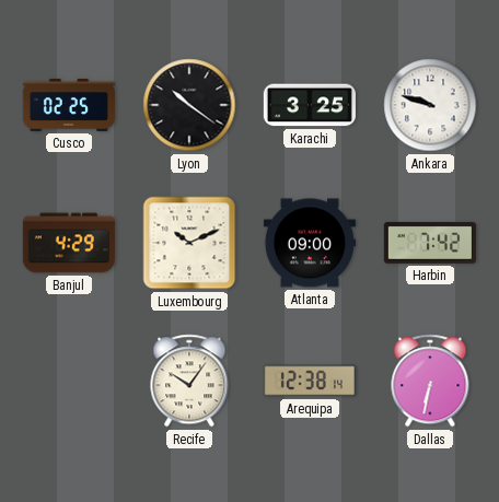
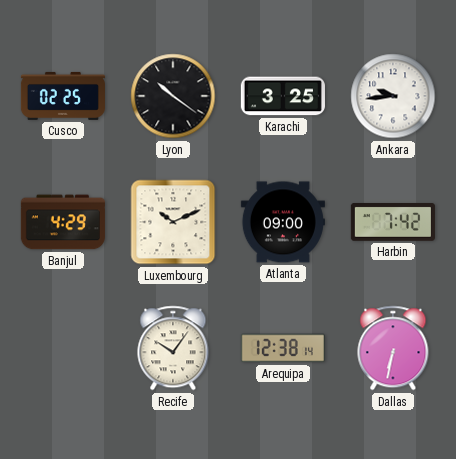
Ankara: 9:48 -> 9:44
